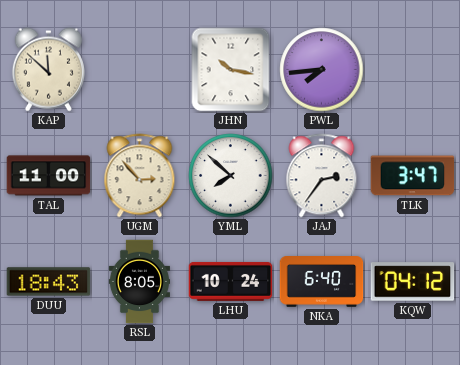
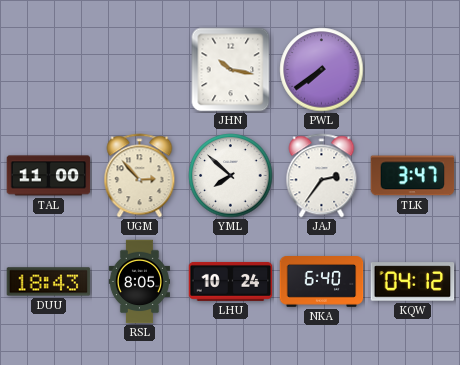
KAP: 11:52 -> none
PWL: 7:44 -> 7:39
